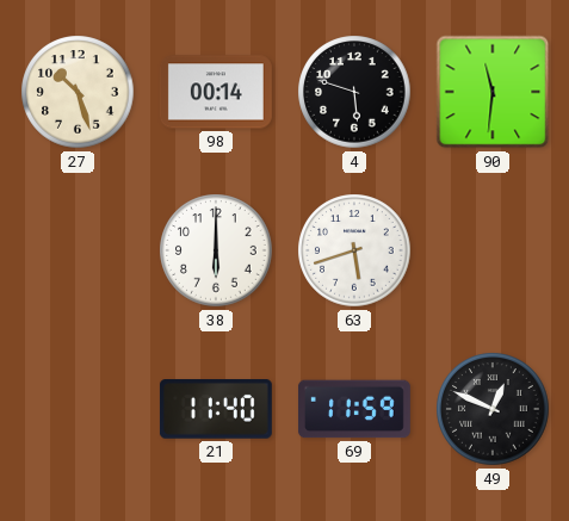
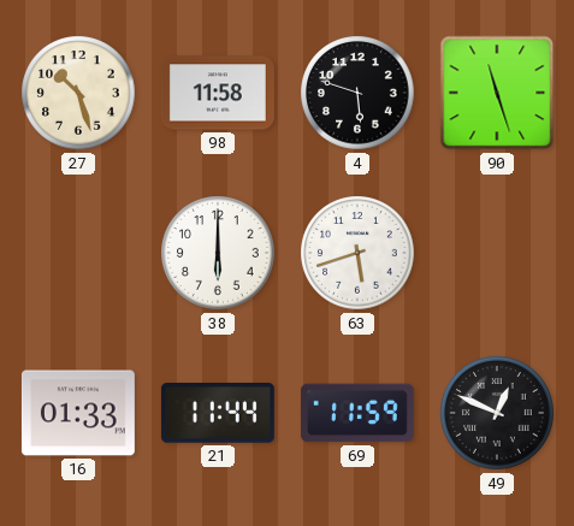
98: 00:14 -> 11:58
90: 11:31 -> 11:27
16: none -> 01:33
21: 11:40 -> 11:44
